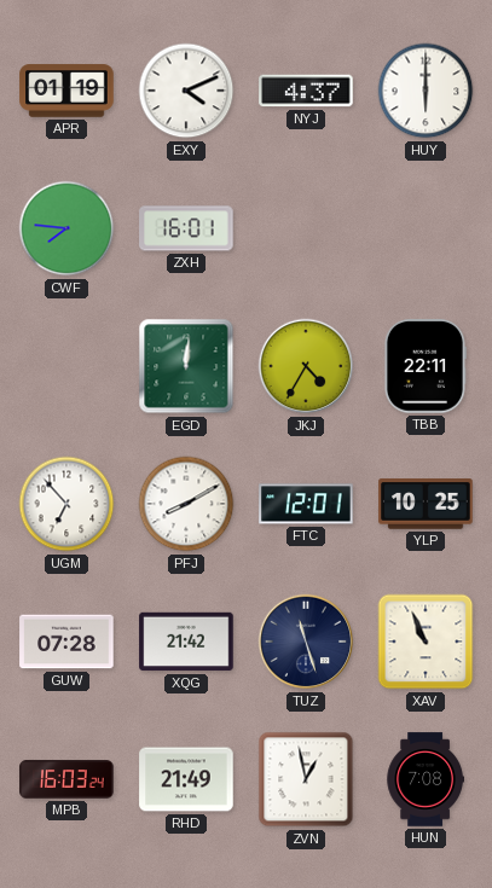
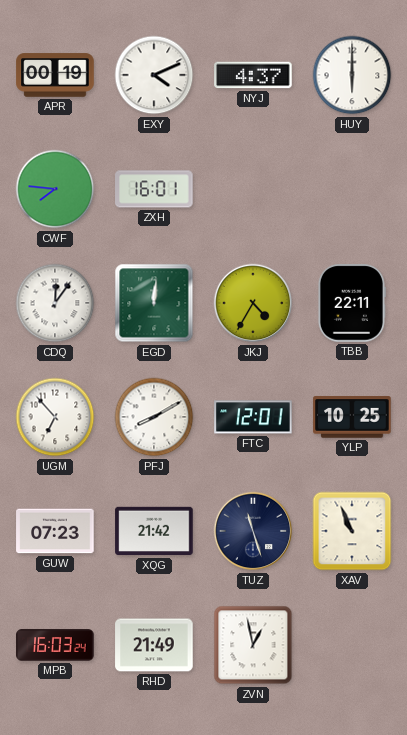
APR: 01:19 -> 00:19
CDQ: none -> 12:06
GUW: 07:28 -> 07:23
HUN: 7:08 -> none
